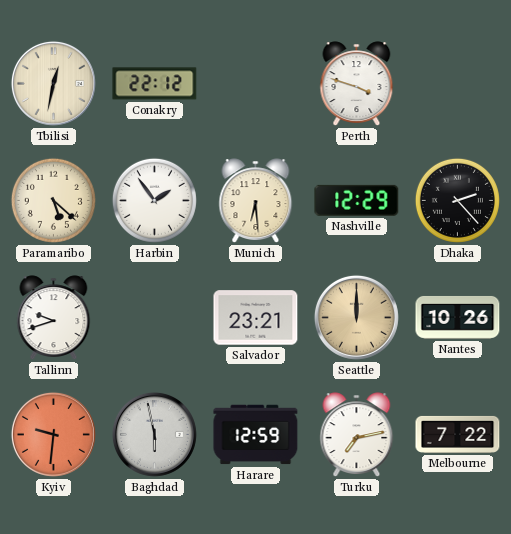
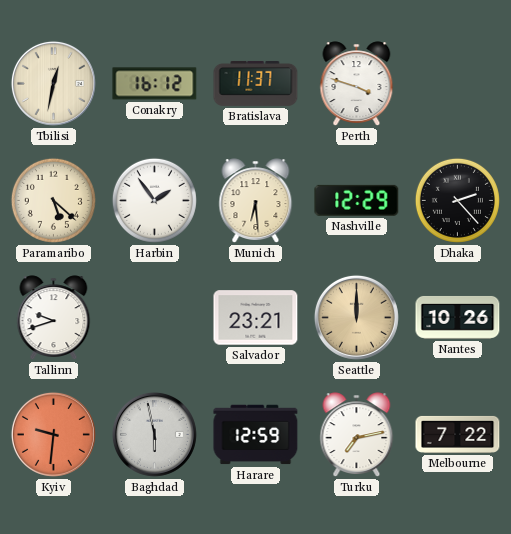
Conakry: 22:12 -> 16:12
Bratislava: none -> 11:37
